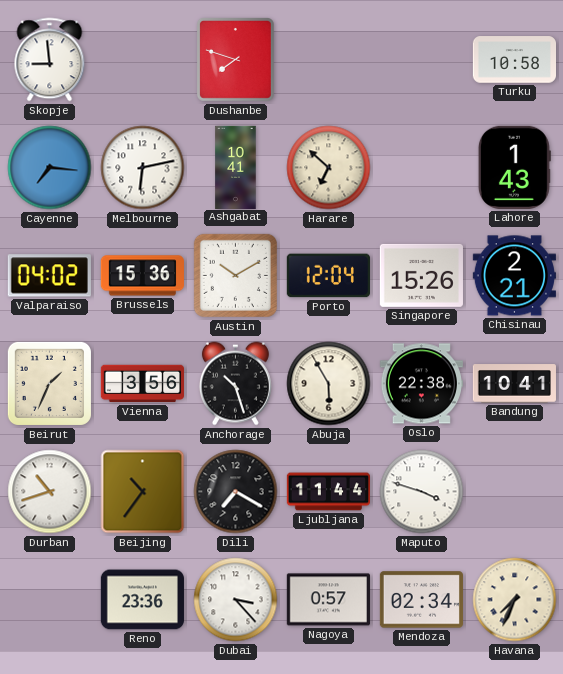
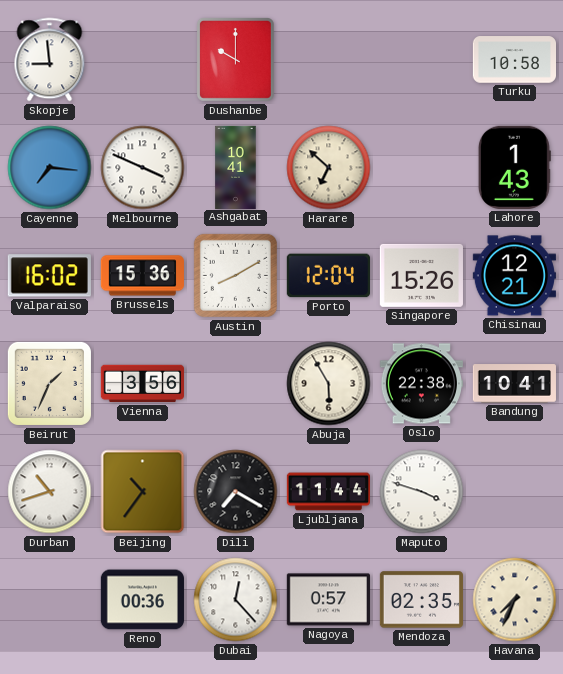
Dushanbe: 7:48 -> 10:00
Melbourne: 6:13 -> 3:49
Valparaiso: 04:02 -> 16:02
Austin: 10:10 -> 8:10
Chisinau: 2:21 -> 12:21
Anchorage: 10:27 -> none
Reno: 23:36 -> 00:36
Dubai: 3:23 -> 12:23
Mendoza: 02:34 -> 02:35
